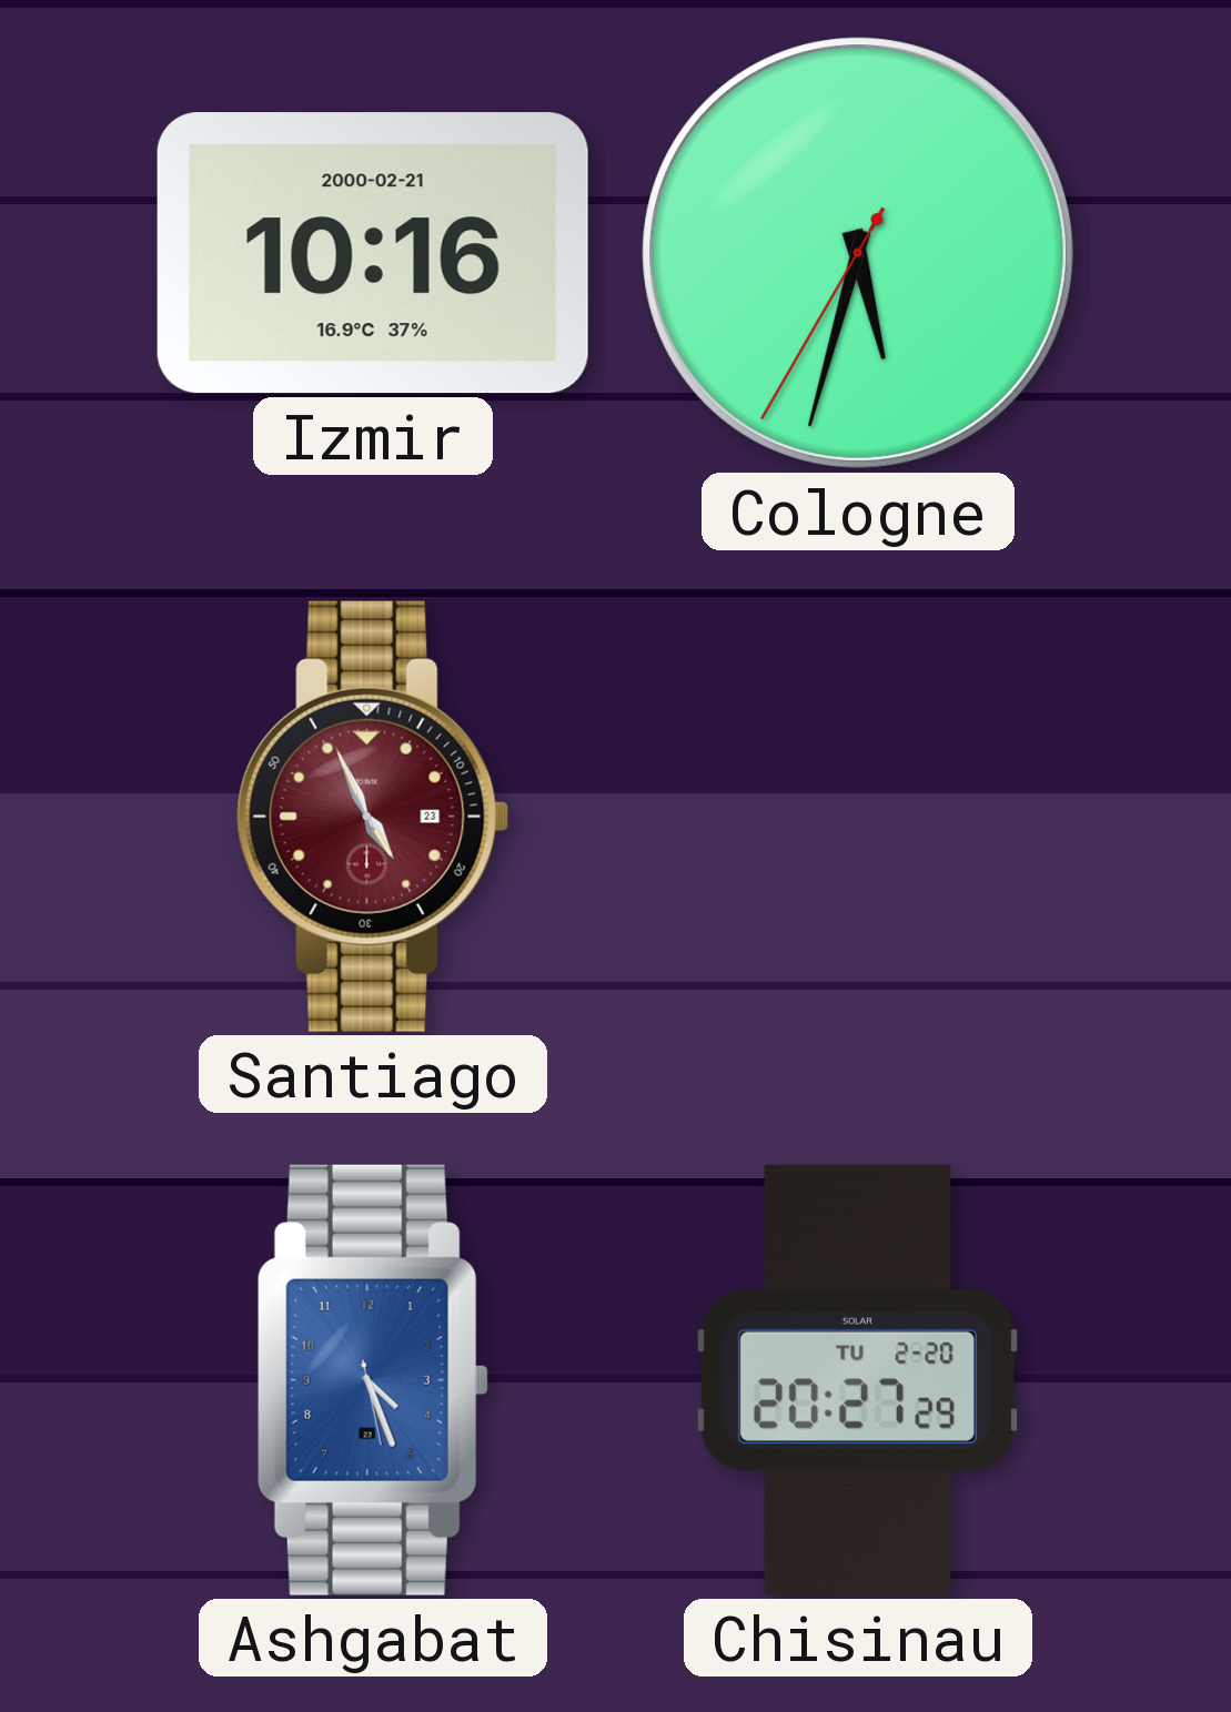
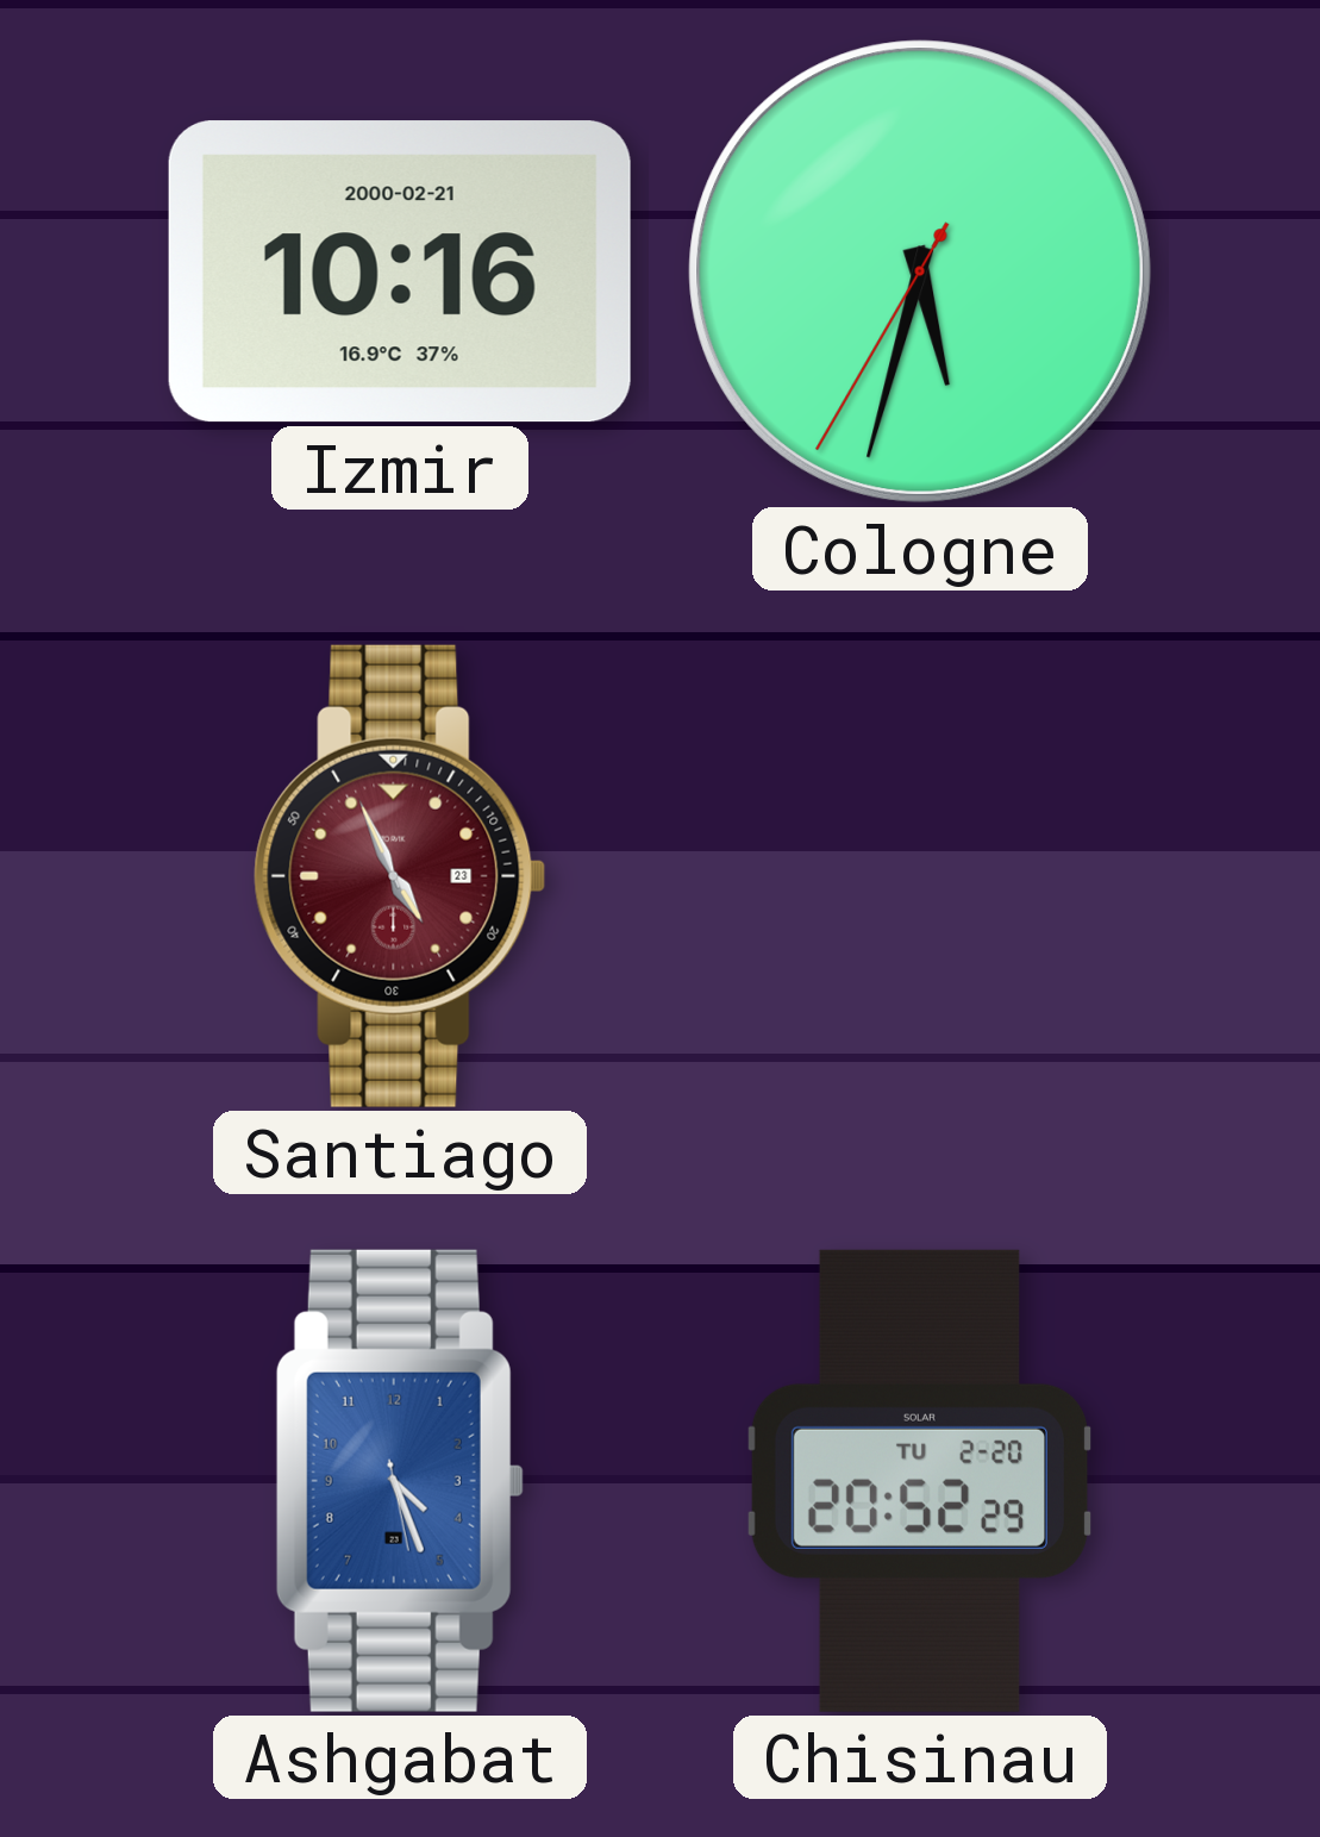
Chisinau: 20:27 -> 20:52
